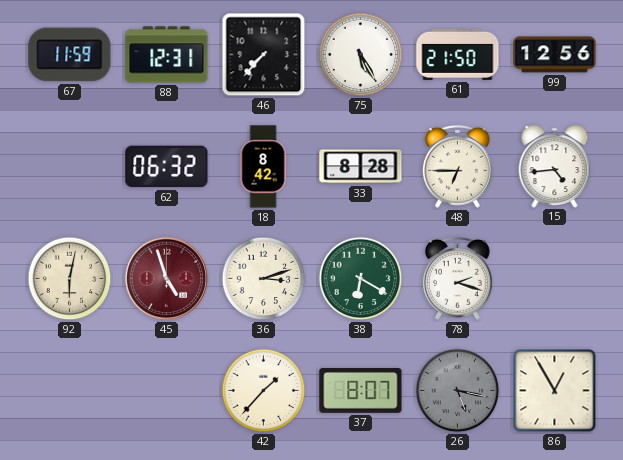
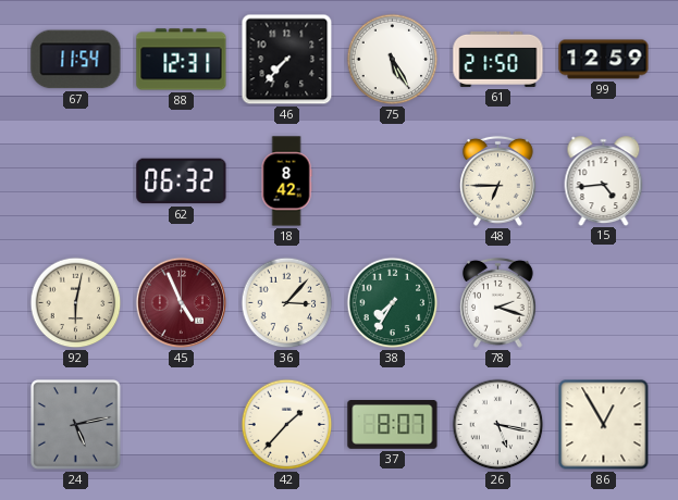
67: 11:59 -> 11:54
99: 12:56 -> 12:59
33: 8:28 -> none
45: 4:57 -> 4:56
36: 3:12 -> 3:07
38: 6:20 -> 7:35
24: none -> 5:13
26 dial: grey -> white
